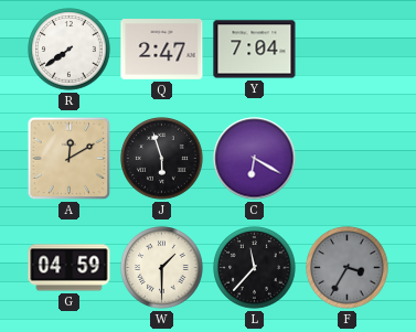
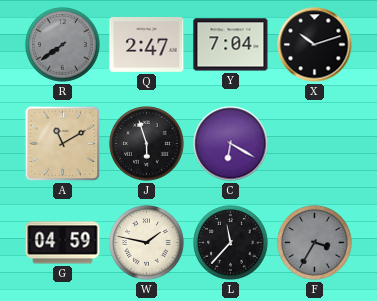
R dial: white -> grey
X: none -> 10:12
A: 12:10 -> 11:10
W: 1:30 -> 1:47
